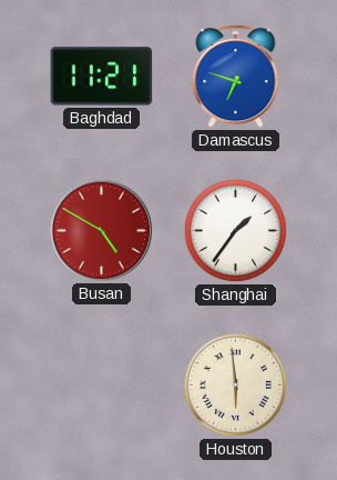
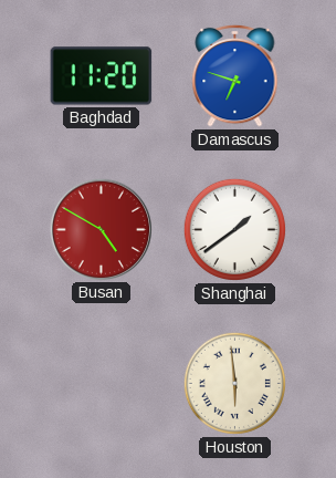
Baghdad: 11:21 -> 11:20
Shanghai: 1:36 -> 1:39
